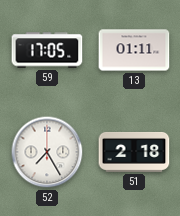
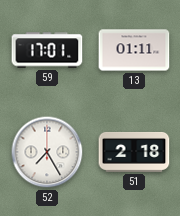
59: 17:05 -> 17:01
